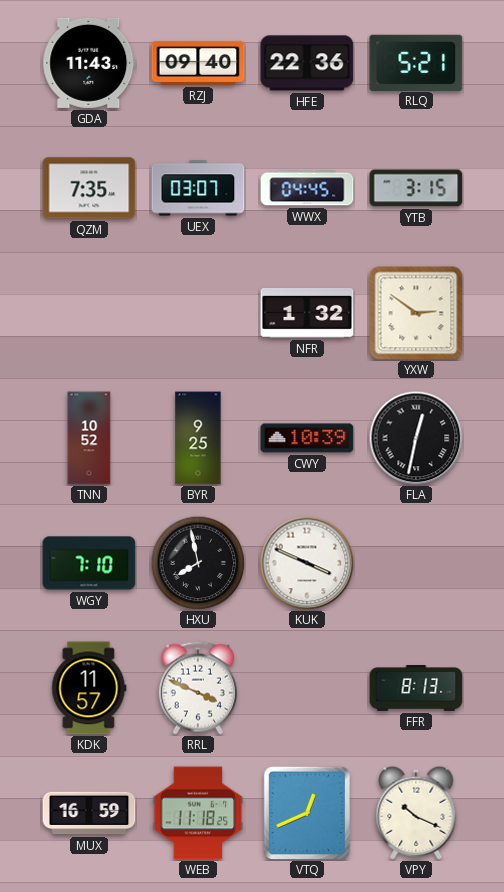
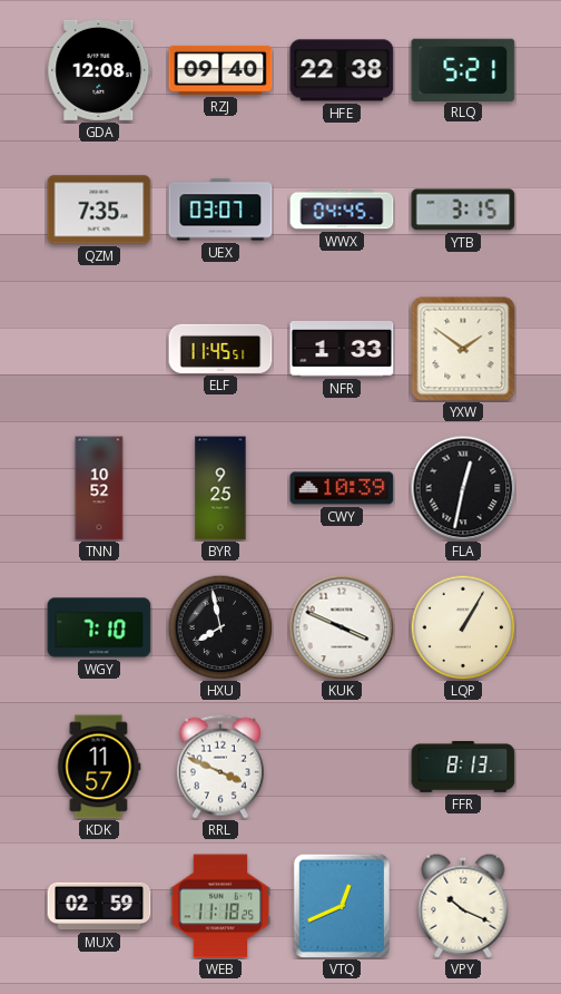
GDA: 11:43 -> 12:08
HFE: 22:36 -> 22:38
ELF: none -> 11:45
NFR: 1:32 -> 1:33
YXW: 2:51 -> 1:51
LQP: none -> 1:05
MUX: 16:59 -> 02:59
